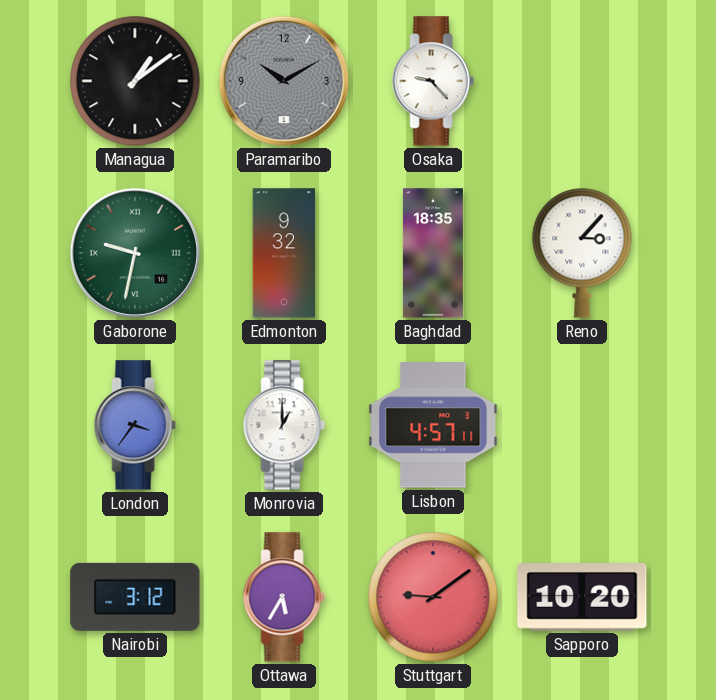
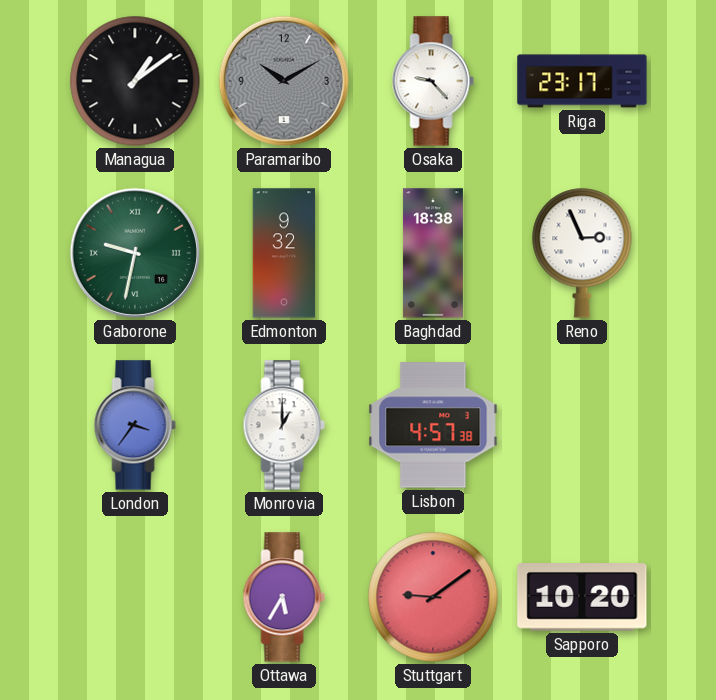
Riga: none -> 23:17
Baghdad: 18:35 -> 18:38
Reno: 3:07 -> 2:56
Lisbon: 4:57:11 -> 4:57:38
Nairobi: 3:12 -> none
